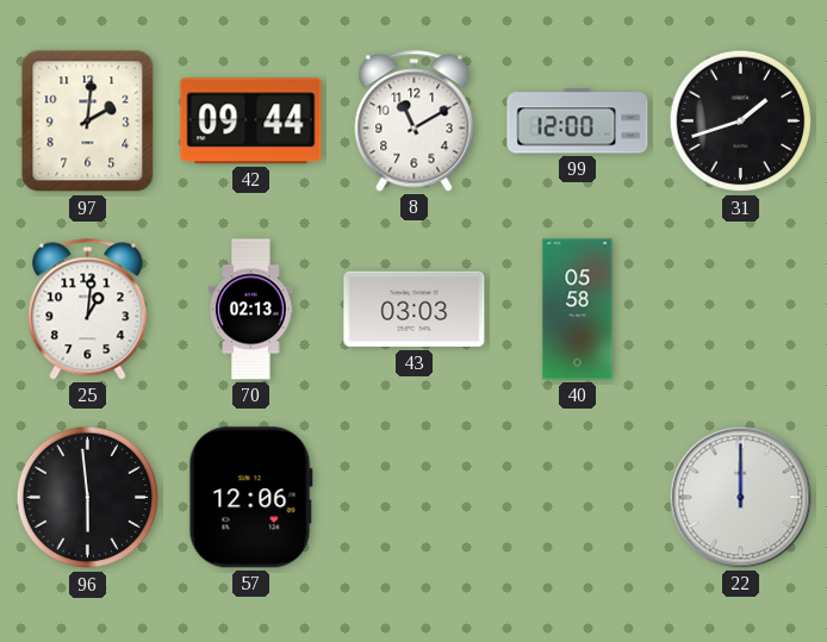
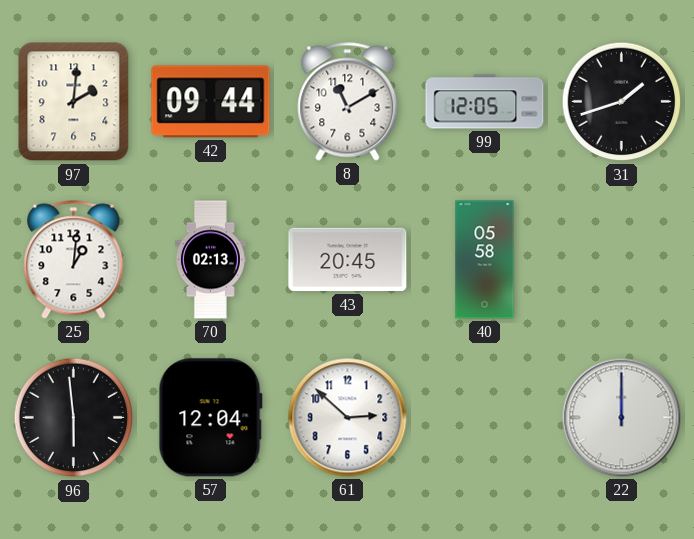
99: 12:00 -> 12:05
43: 03:03 -> 20:45
57: 12:06 -> 12:04
61: none -> 2:52
